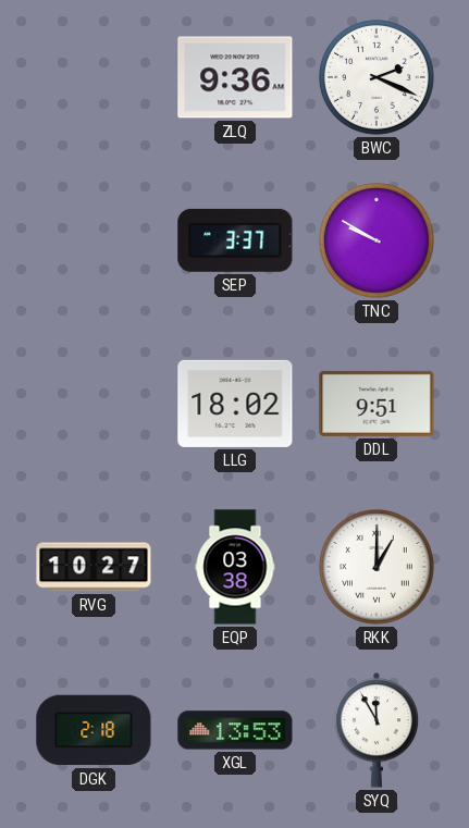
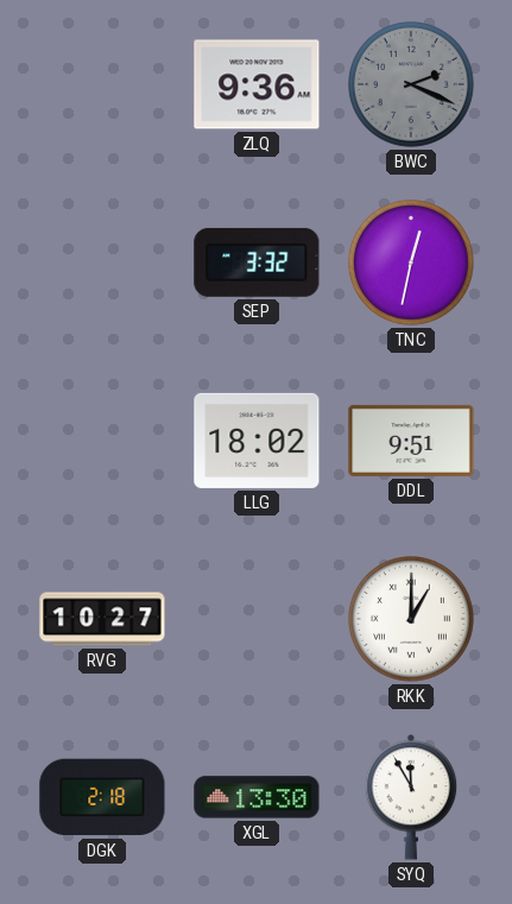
BWC dial: white -> grey
SEP: 3:37 -> 3:32
TNC: 9:50 -> 12:32
EQP: 03:38 -> none
XGL: 13:53 -> 13:30
